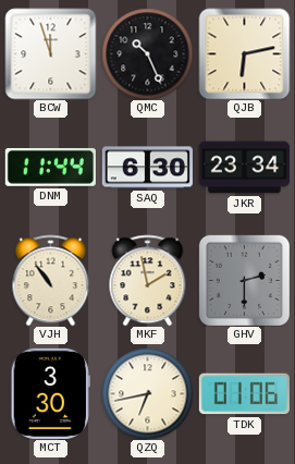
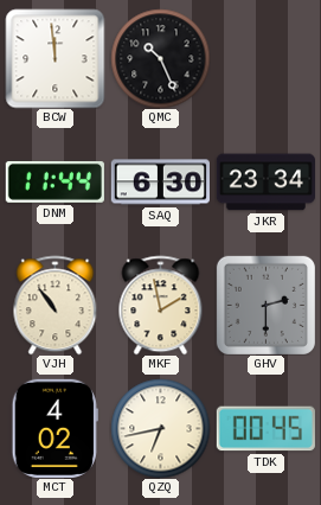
BCW: 11:57 -> 11:59
QJB: 6:13 -> none
MCT: 3:30 -> 4:02
TDK: 01:06 -> 00:45
